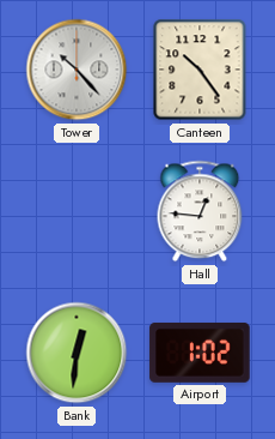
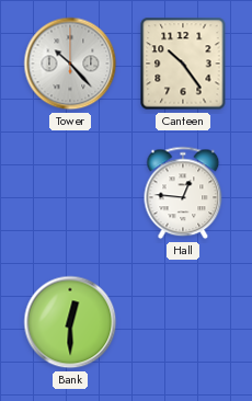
Bank: 12:31 -> 12:30
Airport: 1:02 -> none
